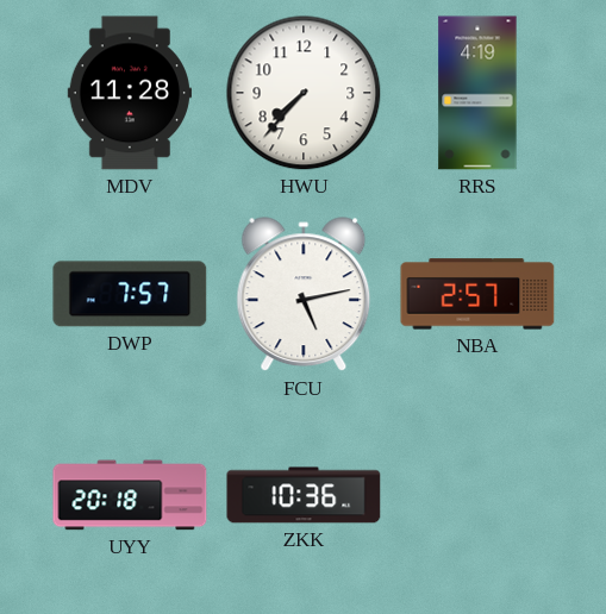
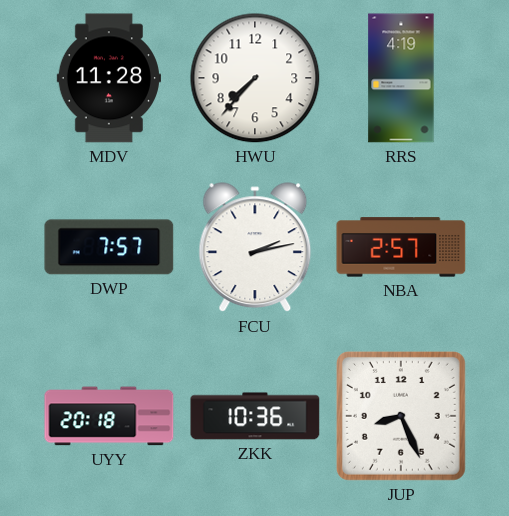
FCU: 5:13 -> 2:13
JUP: none -> 8:26
